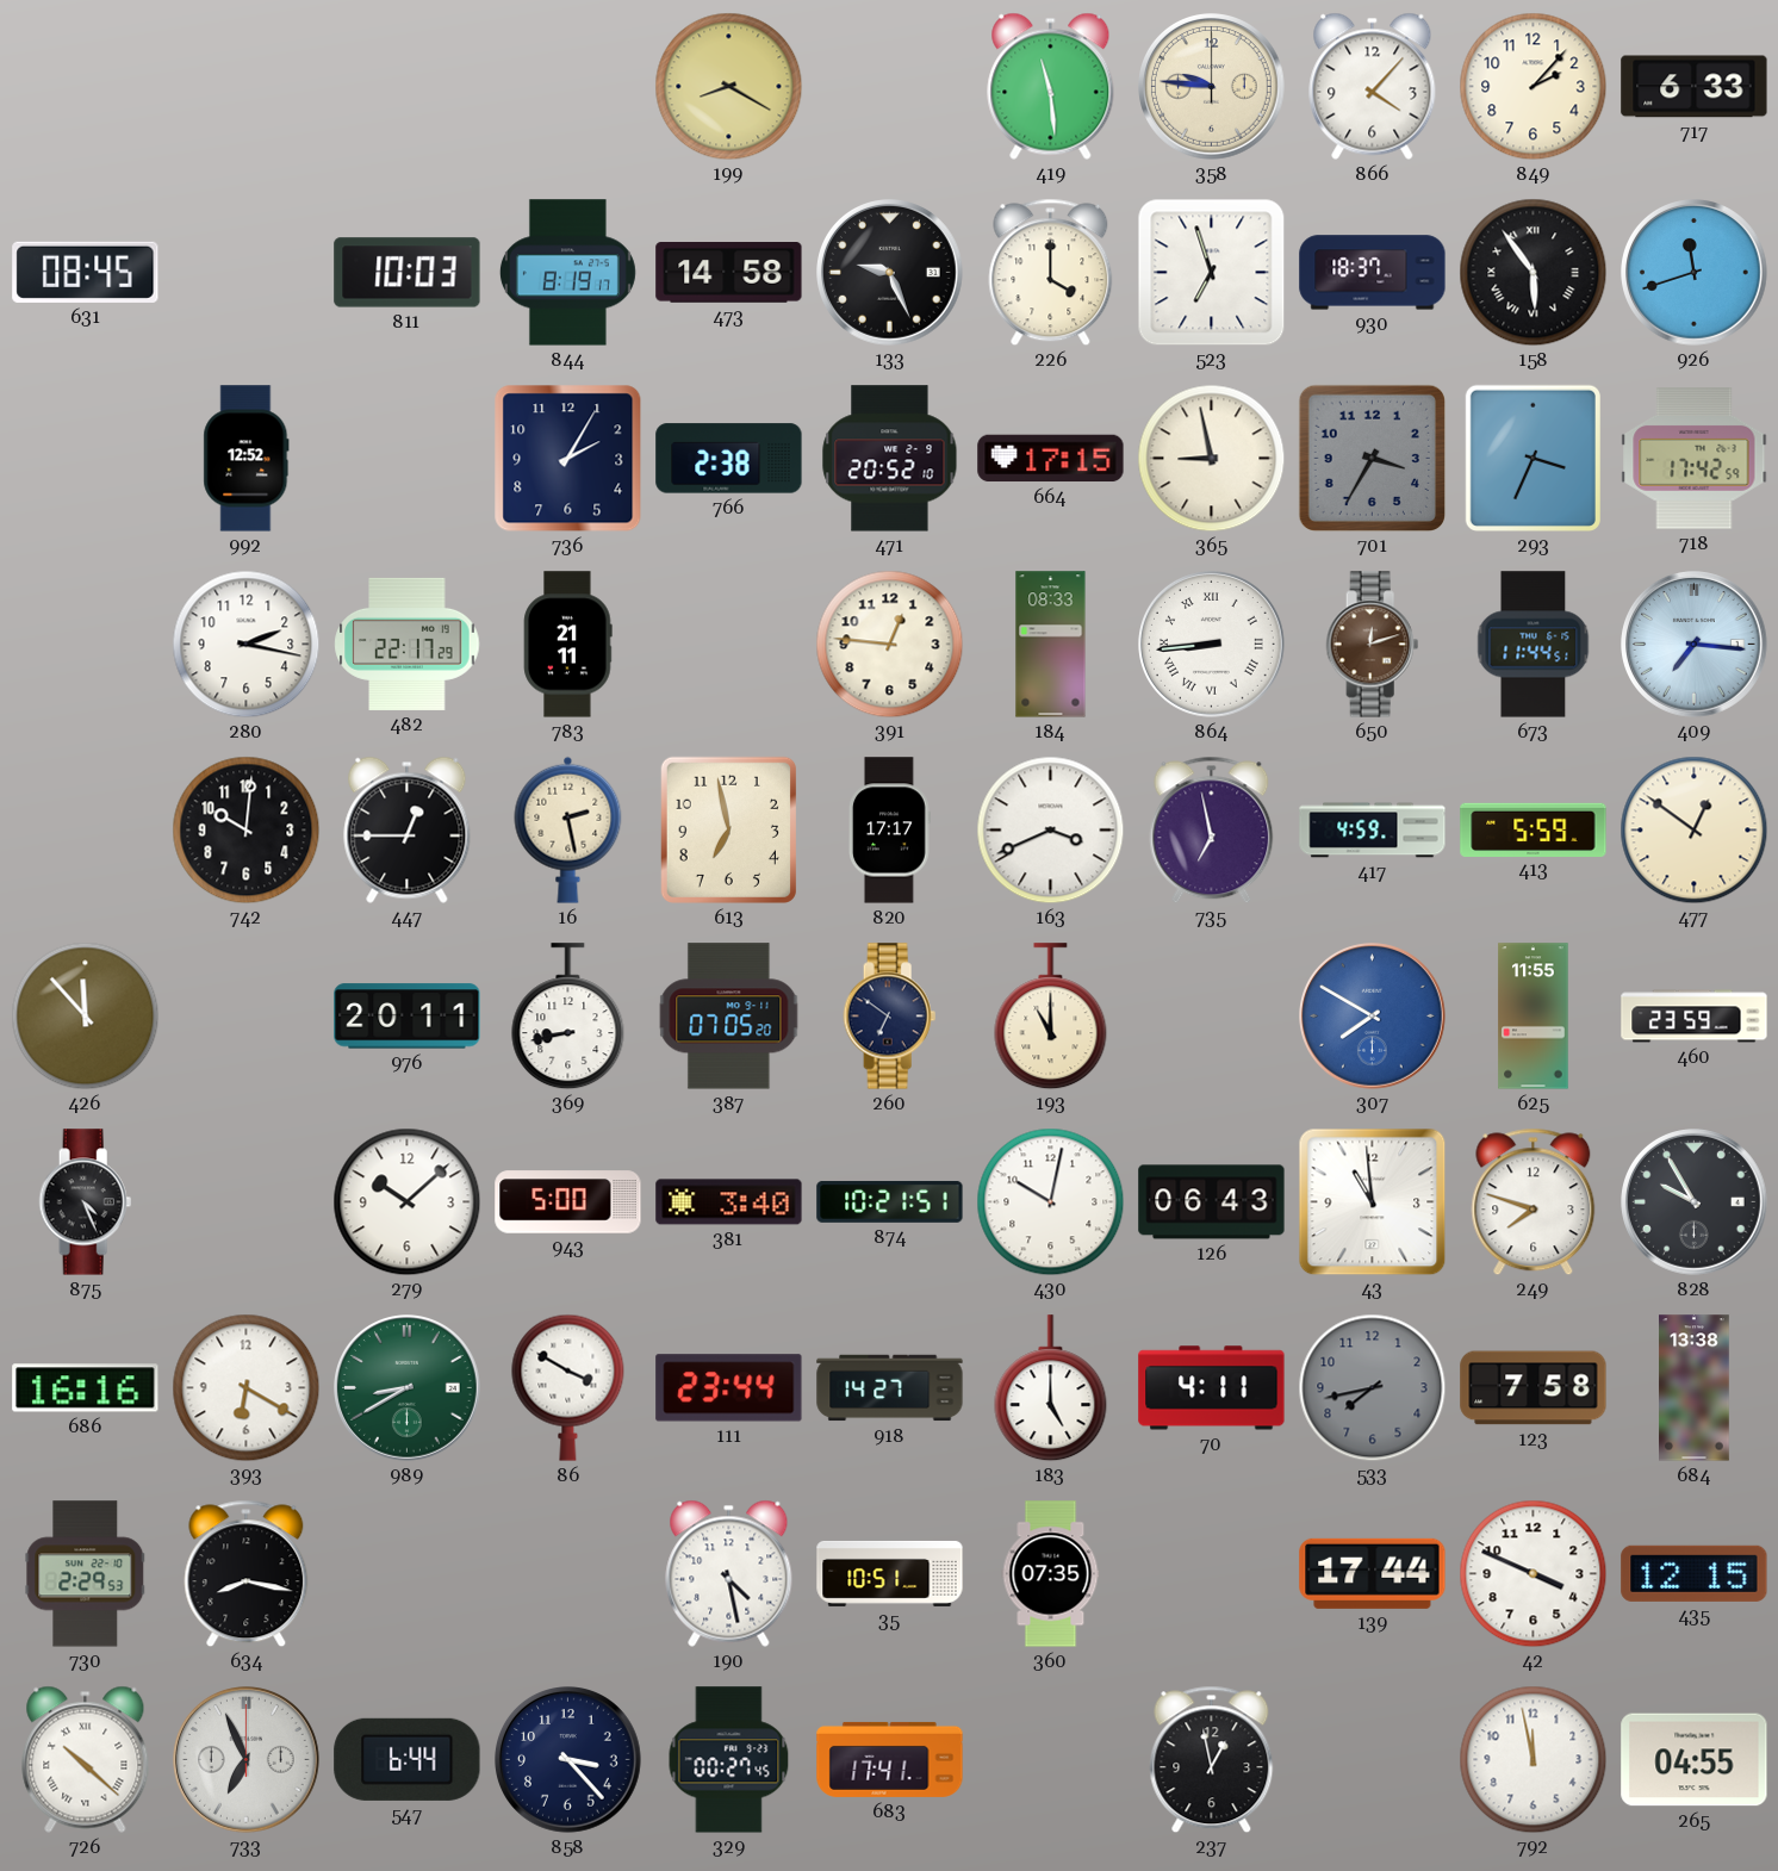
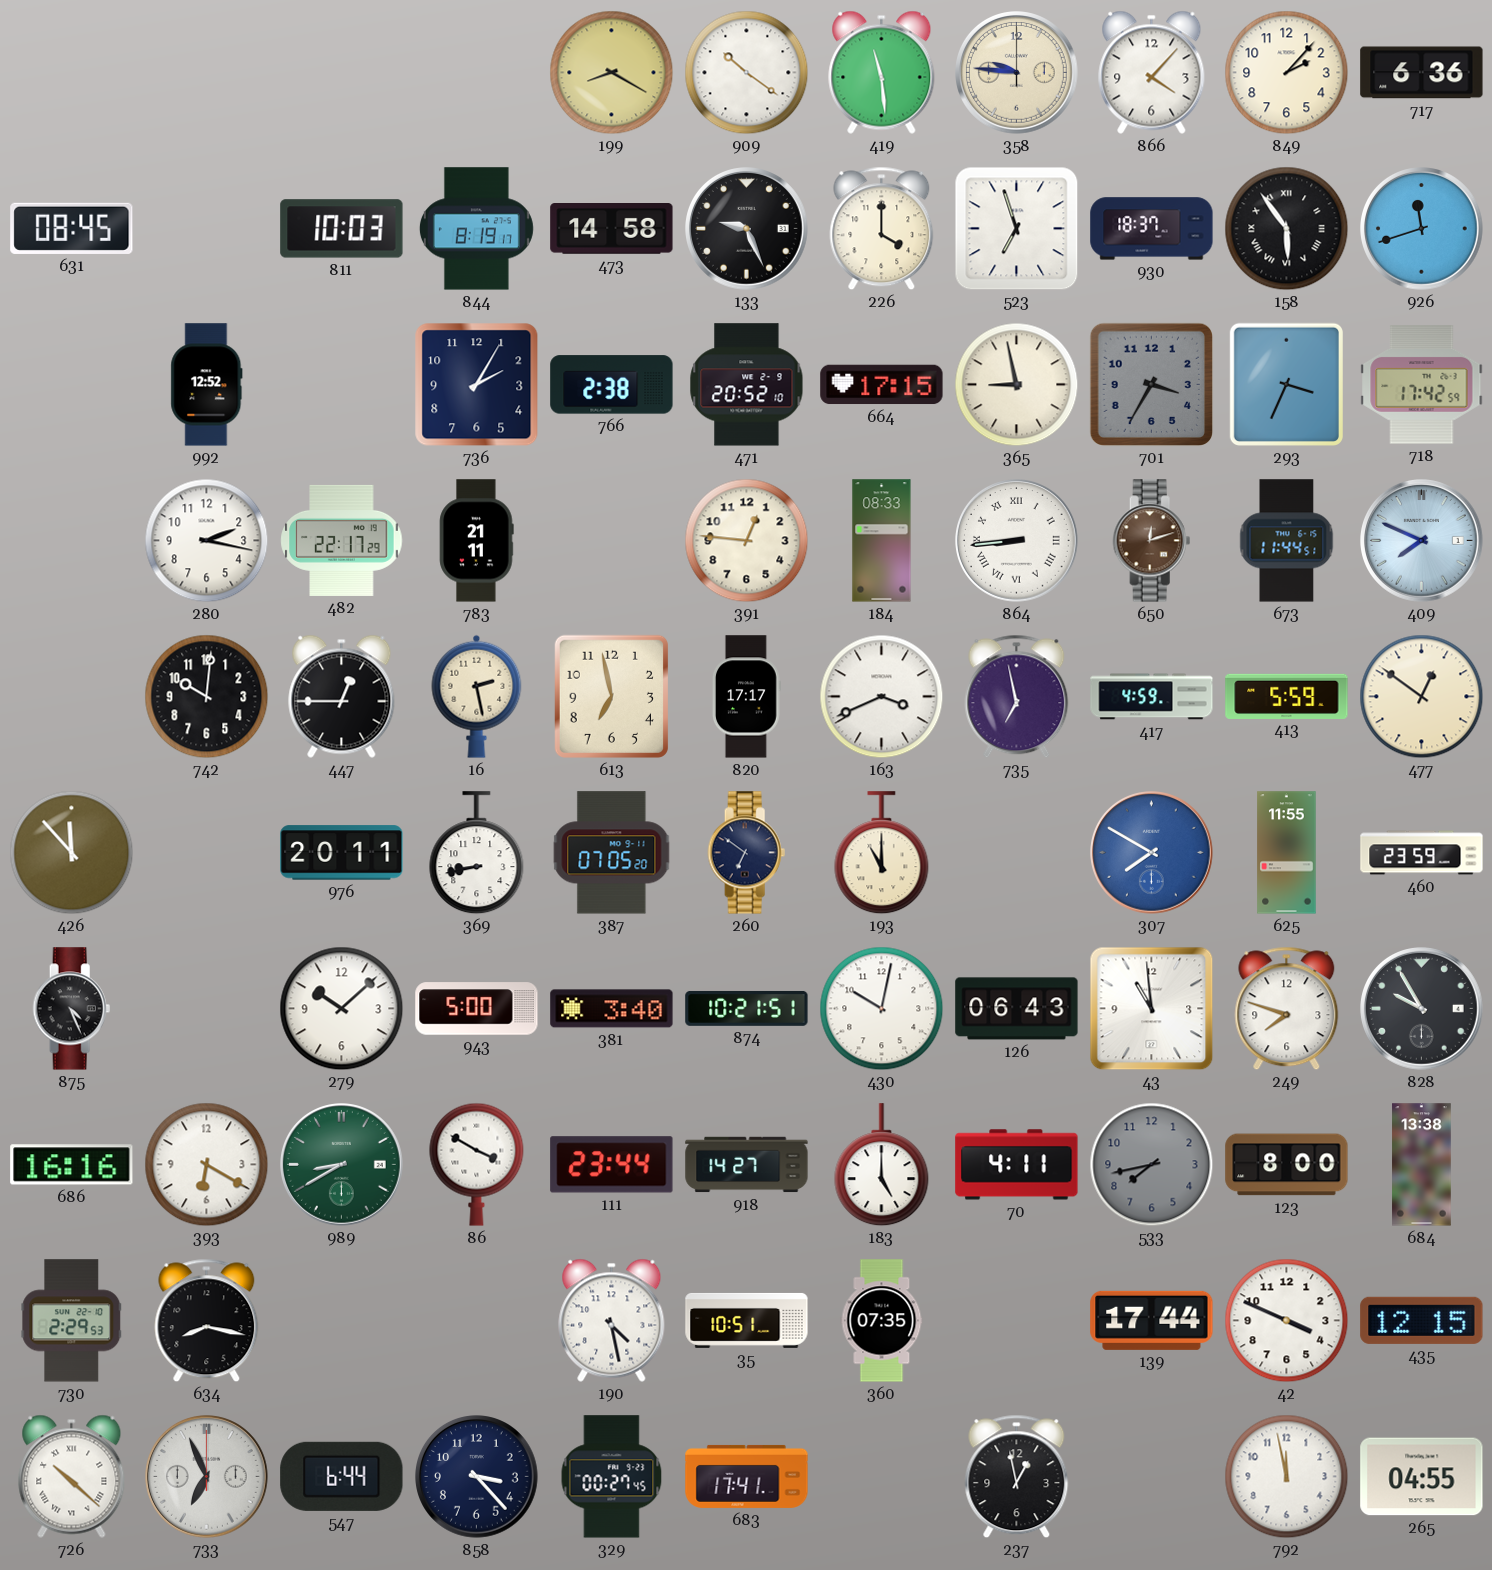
909: none -> 10:21
717: 6:33 -> 6:36
409: 7:16 -> 7:49
123: 7:58 -> 8:00
